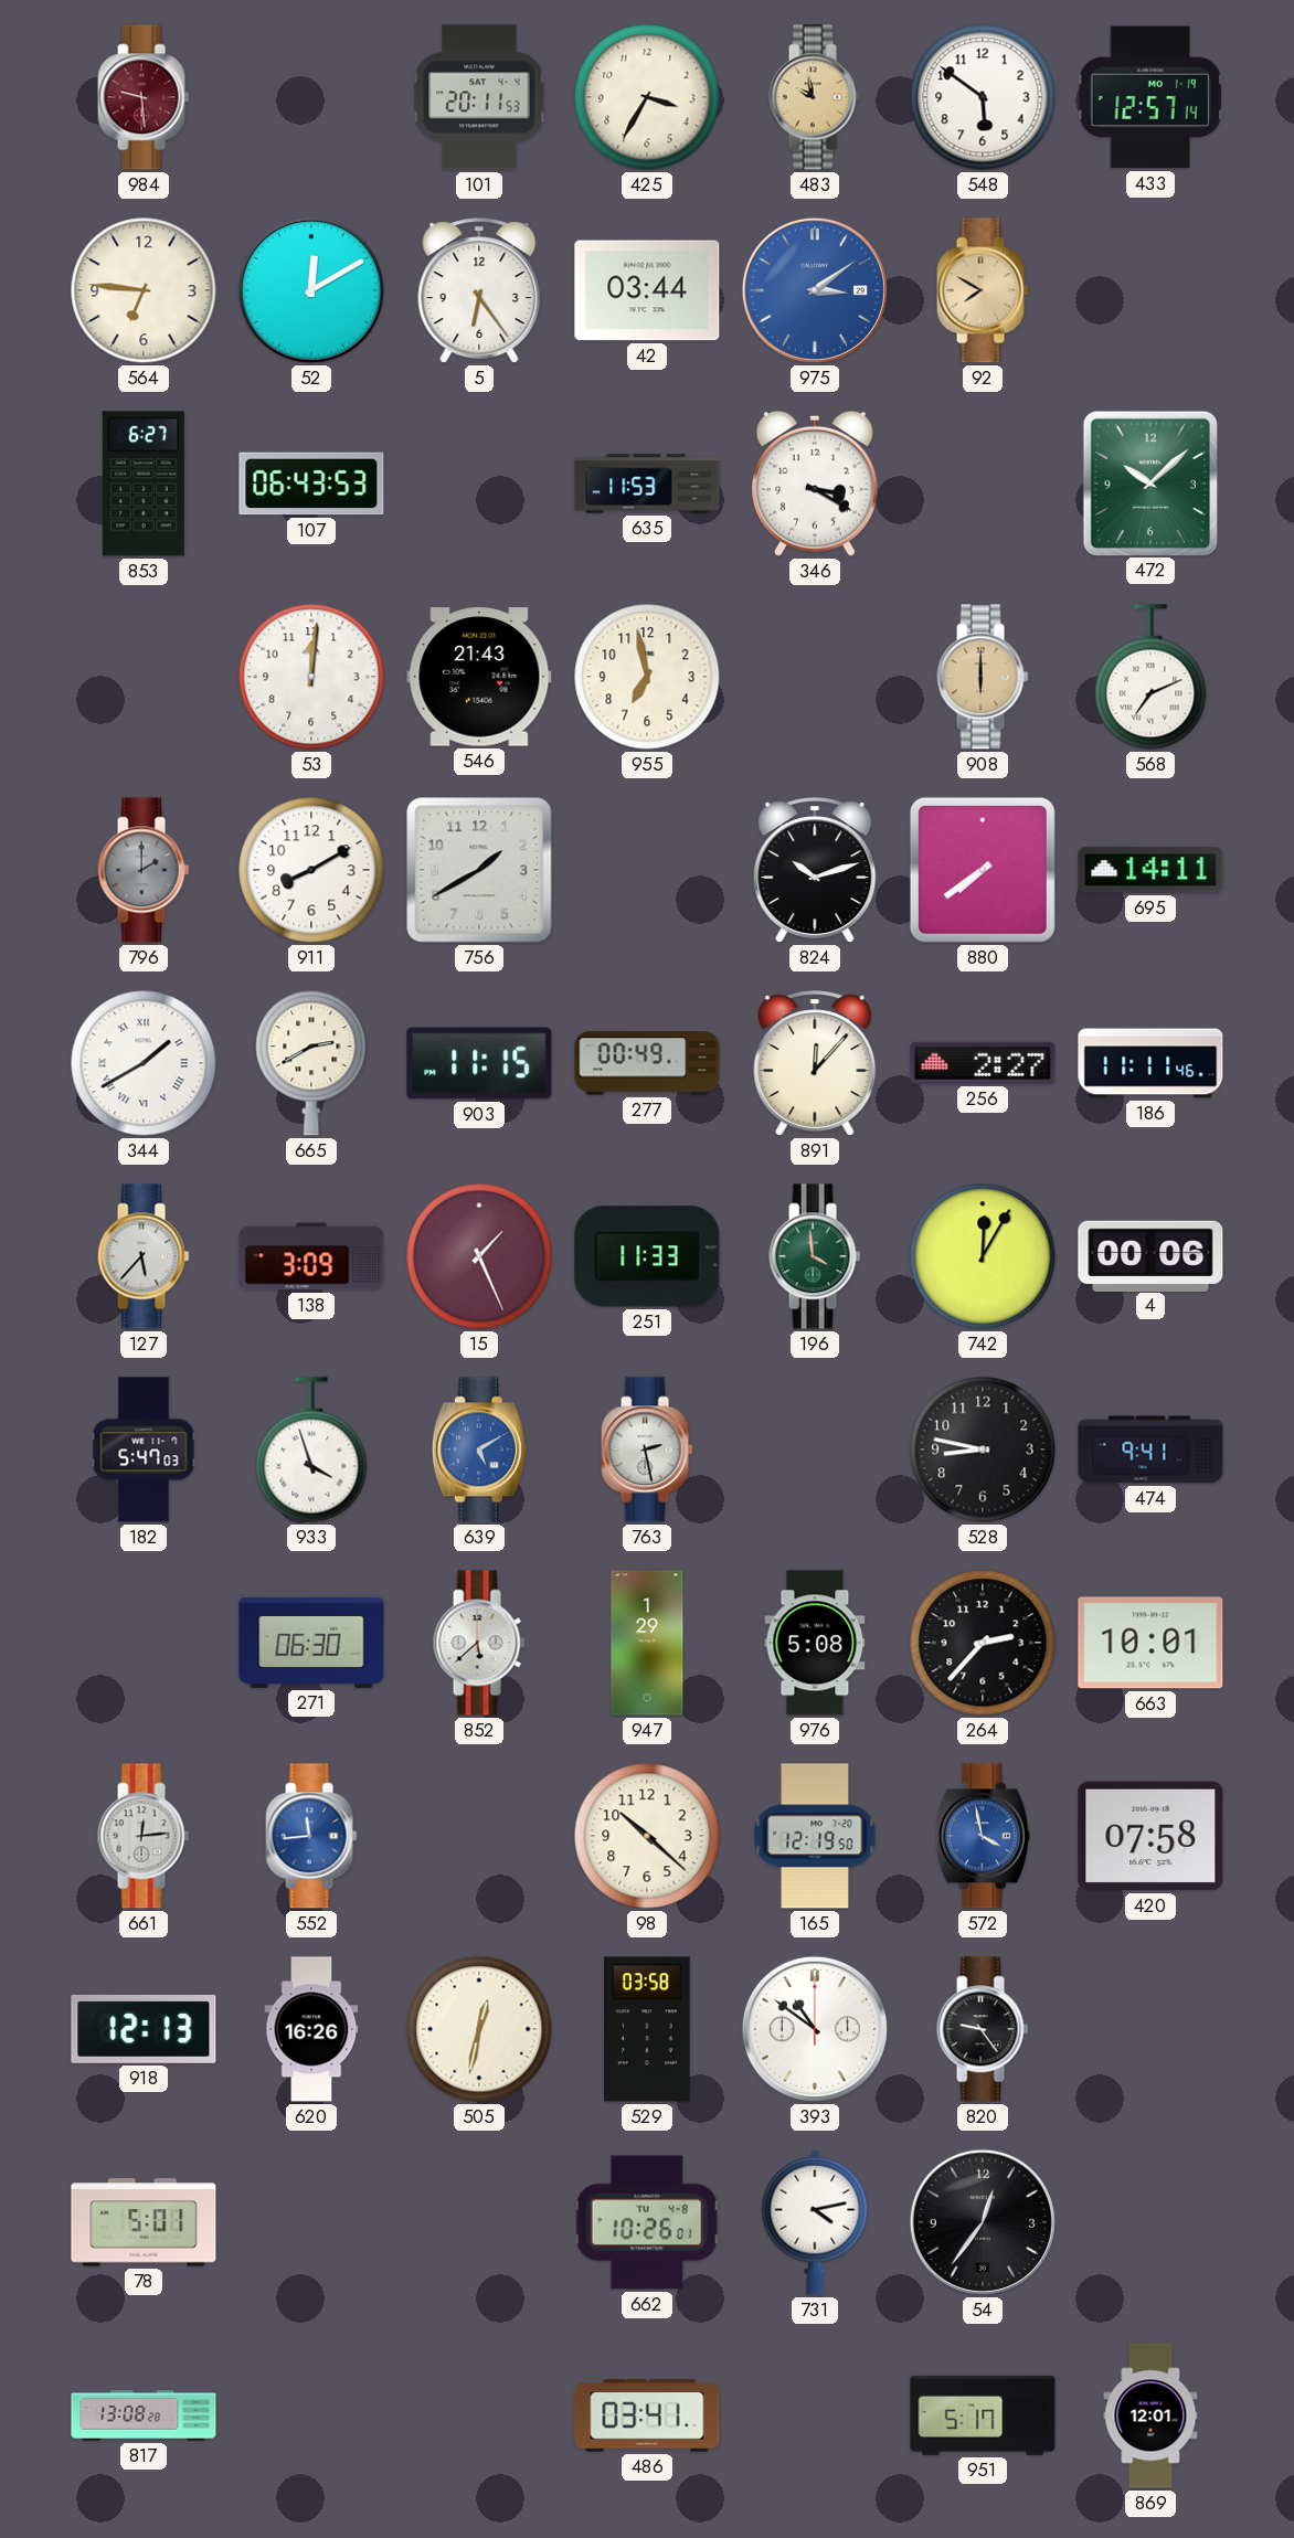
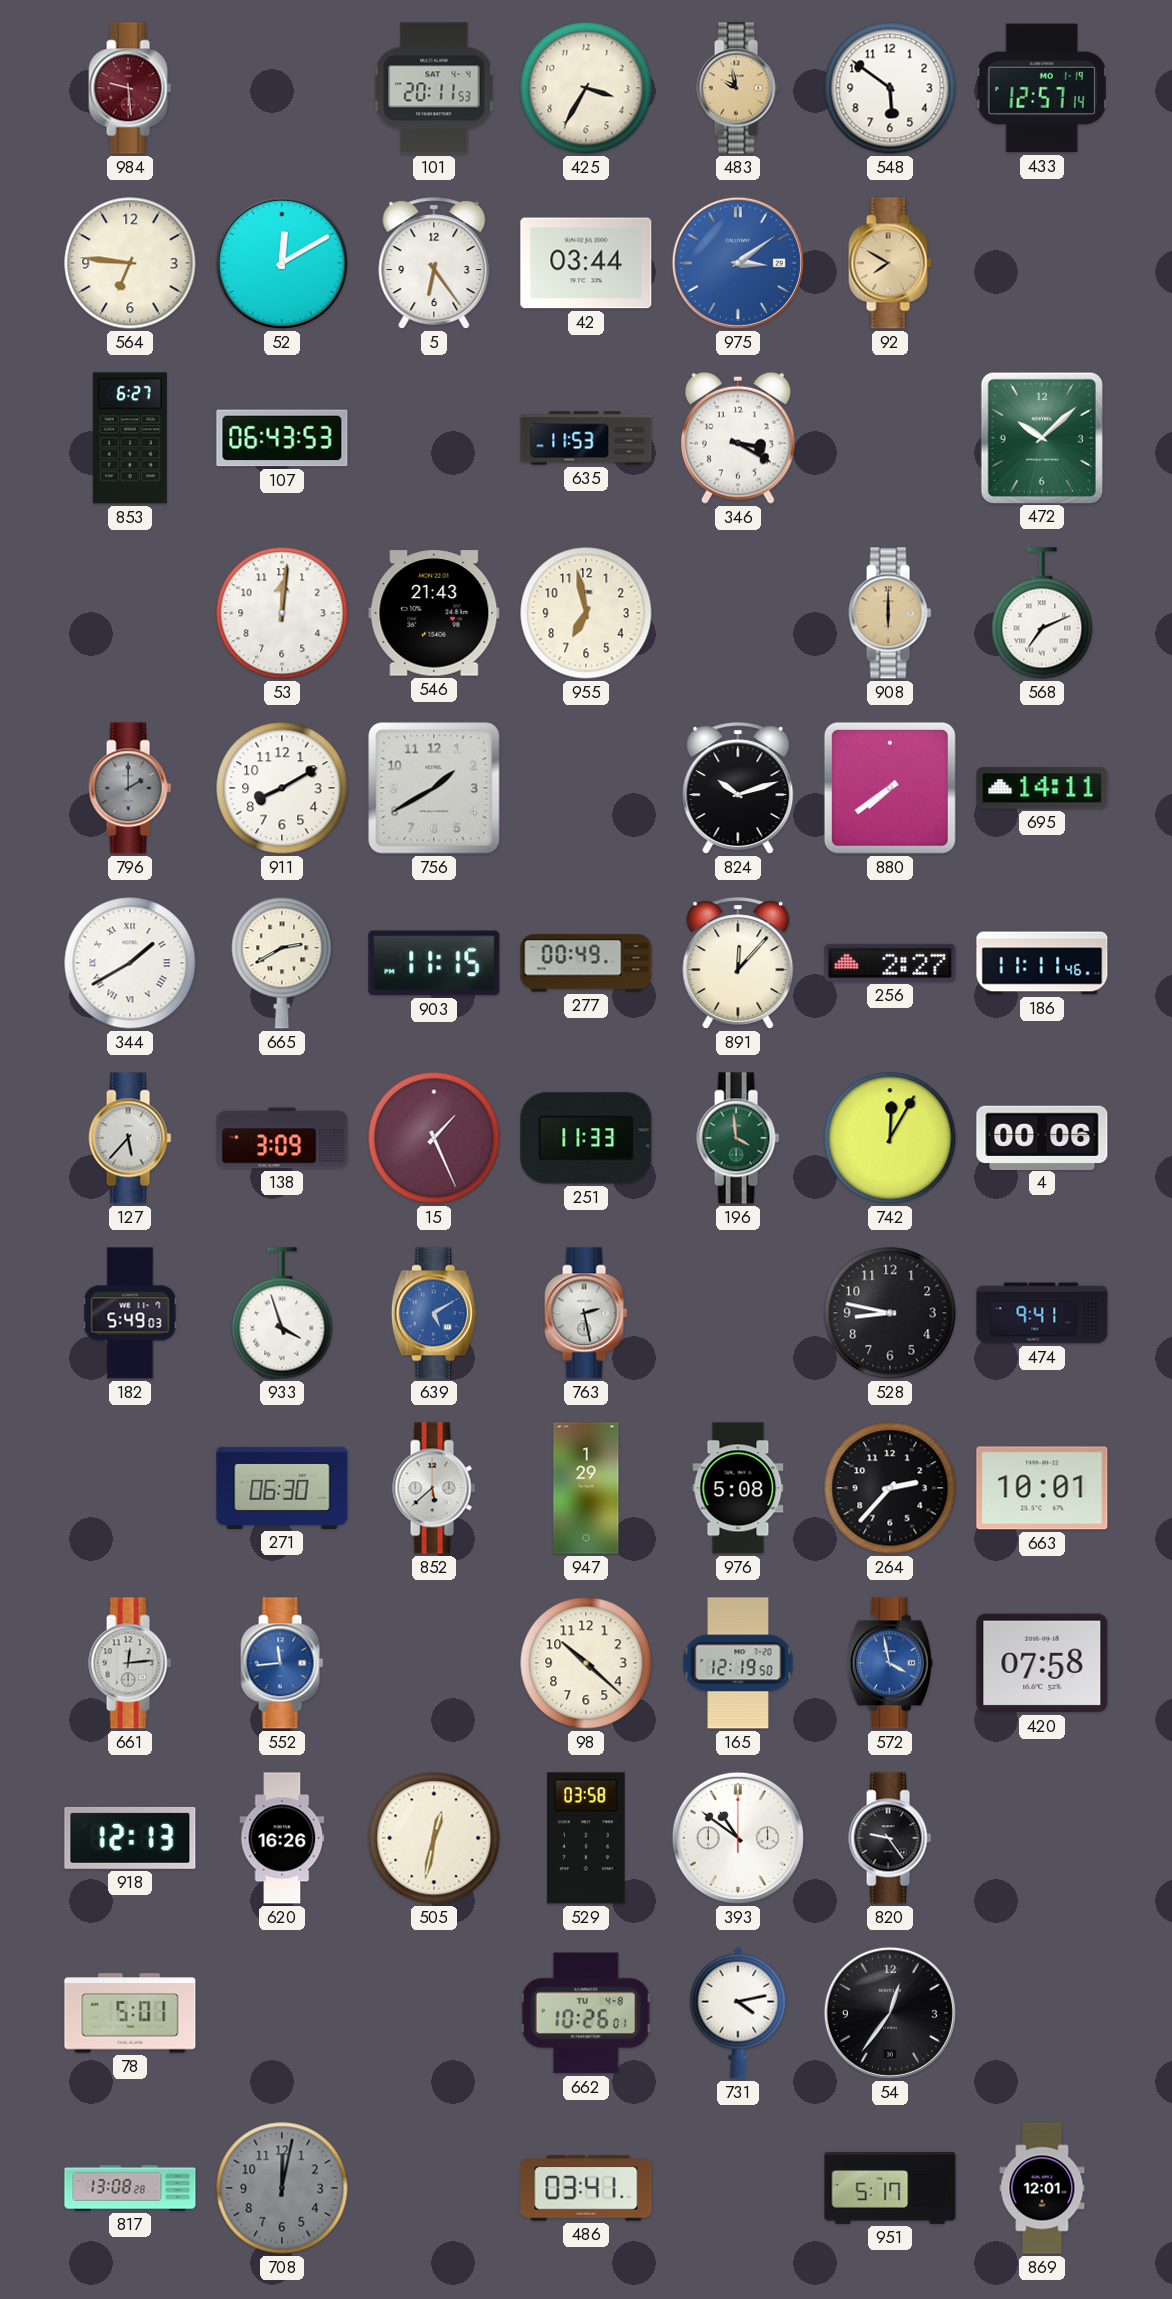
182: 5:47 -> 5:49
708: none -> 12:02
